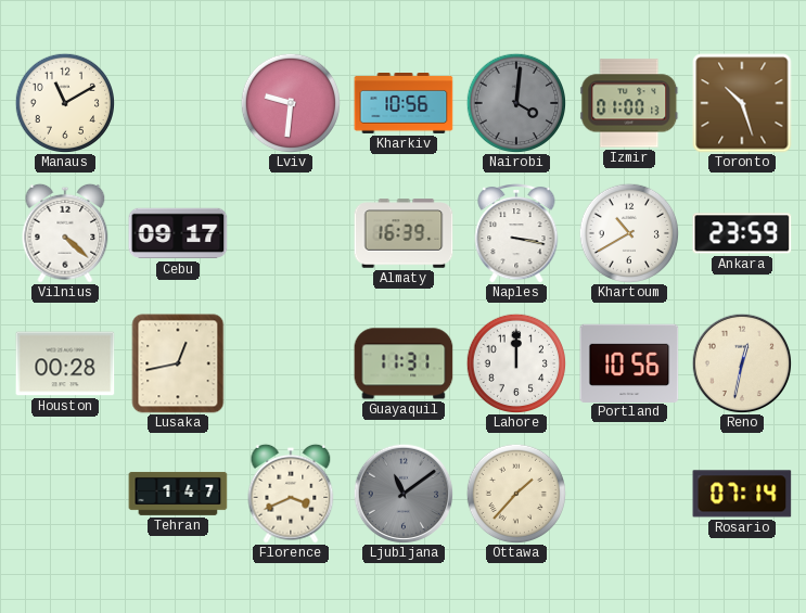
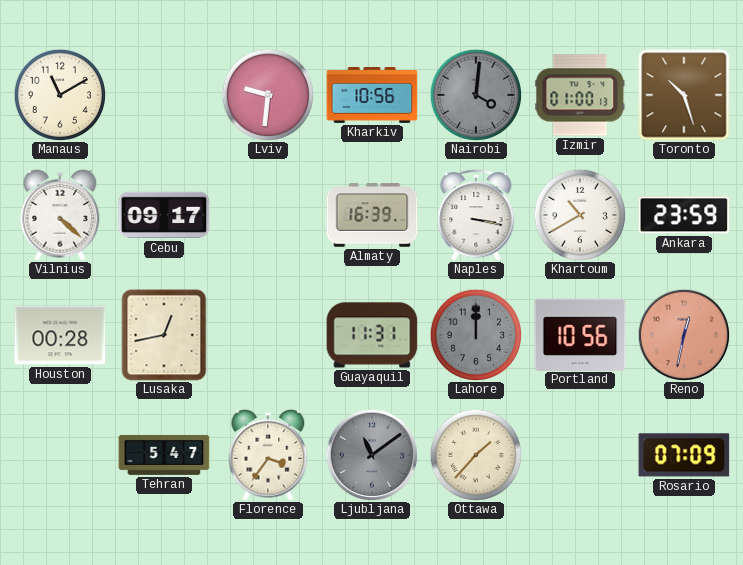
Lahore dial: white -> grey
Reno dial: cream -> salmon
Tehran: 1:47 -> 5:47
Florence: 3:41 -> 3:36
Rosario: 07:14 -> 07:09
